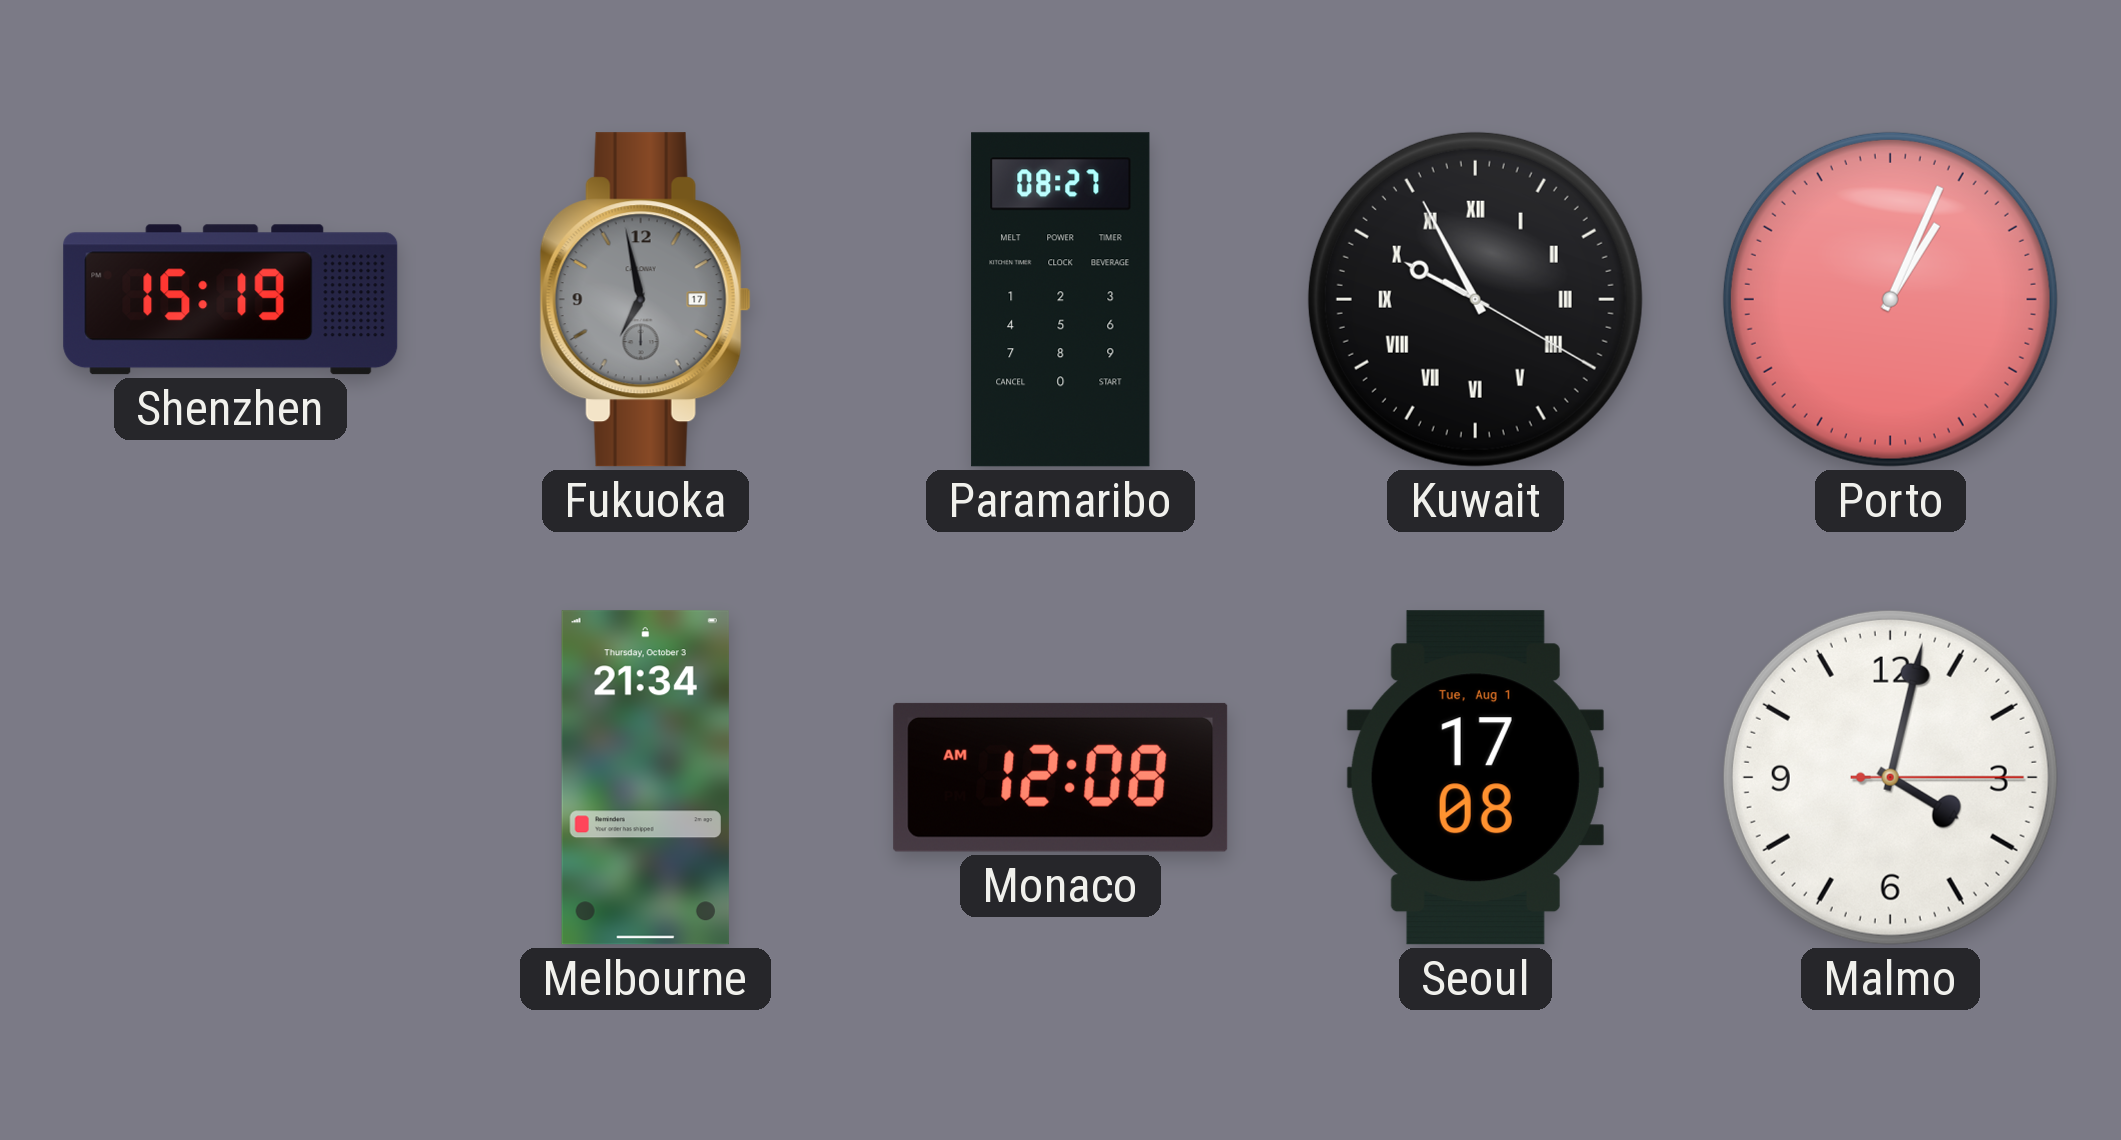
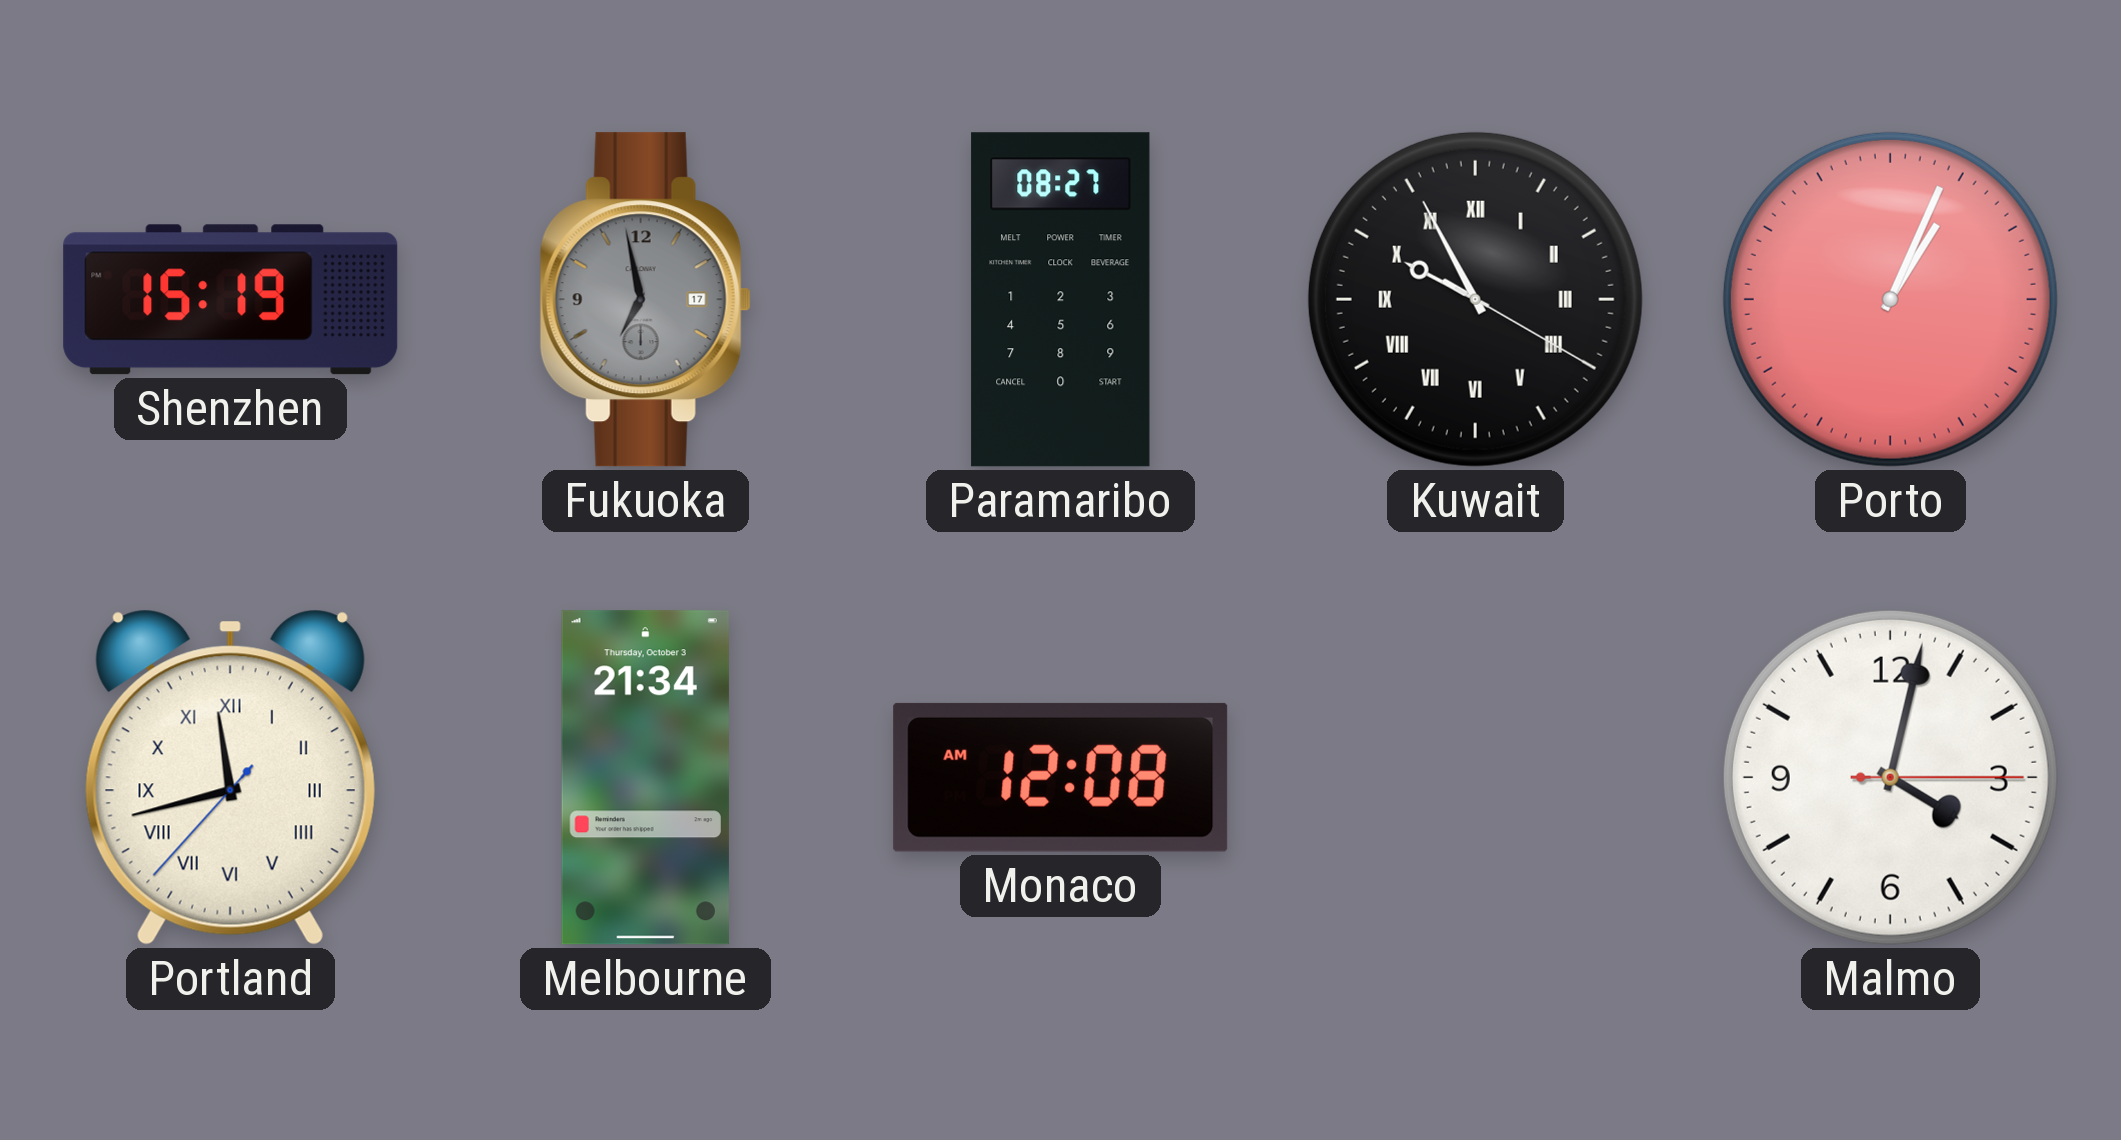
Portland: none -> 11:42
Seoul: 17:08 -> none
